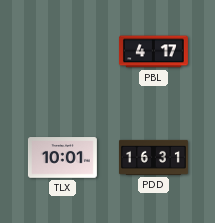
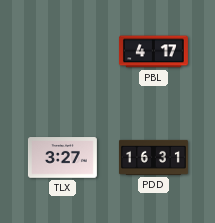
TLX: 10:01 -> 3:27
